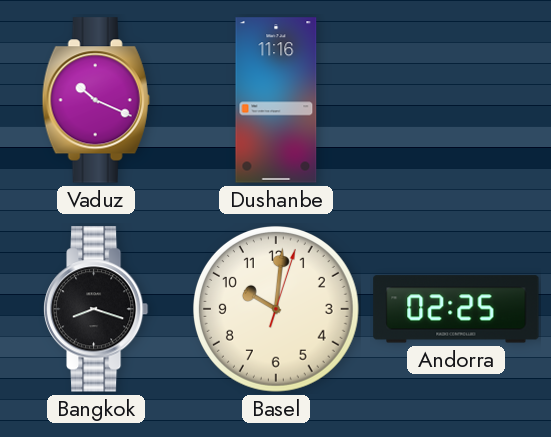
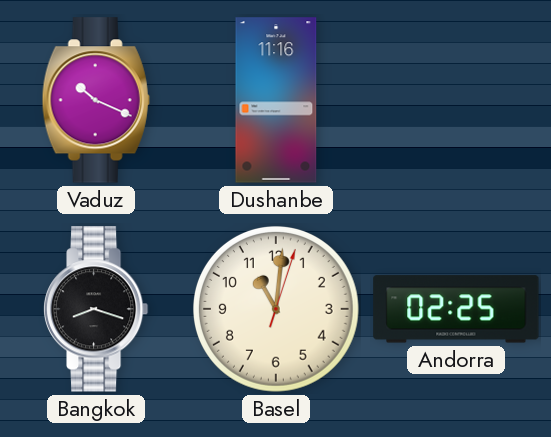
Basel: 10:01 -> 11:01
